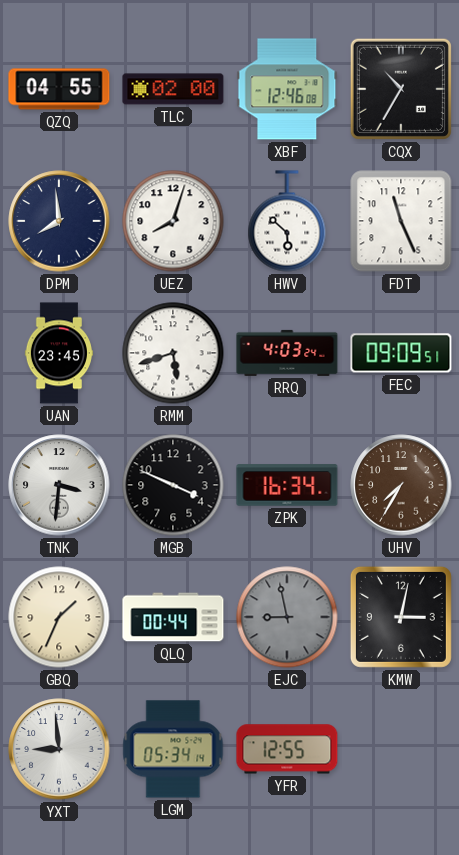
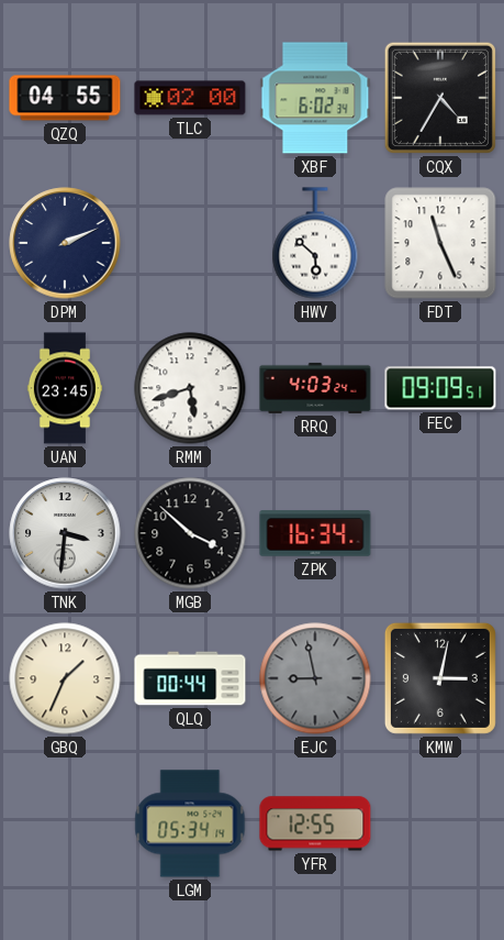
XBF: 12:46 -> 6:02
CQX: 10:35 -> 4:35
DPM: 7:59 -> 2:11
UEZ: 8:03 -> none
MGB: 3:49 -> 3:52
UHV: 7:35 -> none
YXT: 8:59 -> none
